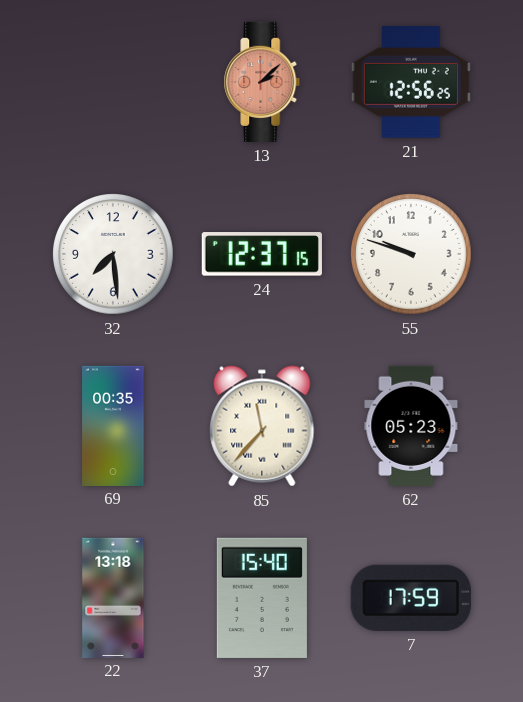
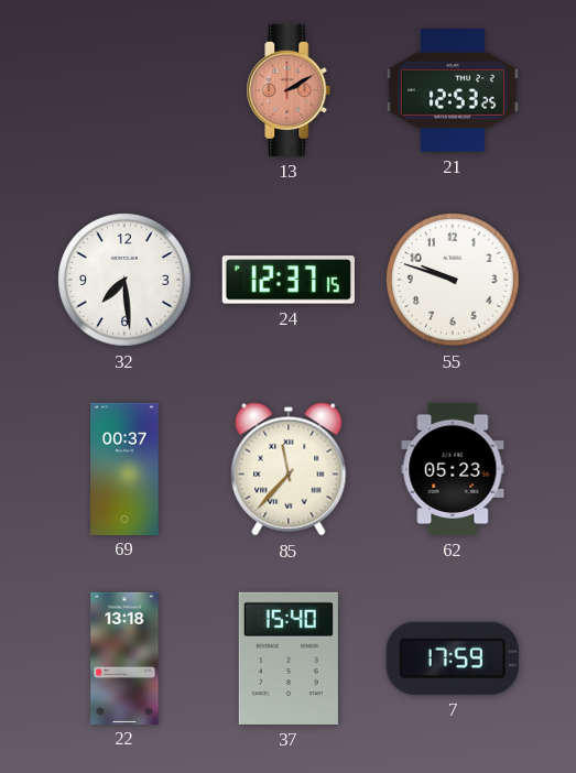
13: 2:08 -> 2:10
21: 12:56 -> 12:53
69: 00:35 -> 00:37
